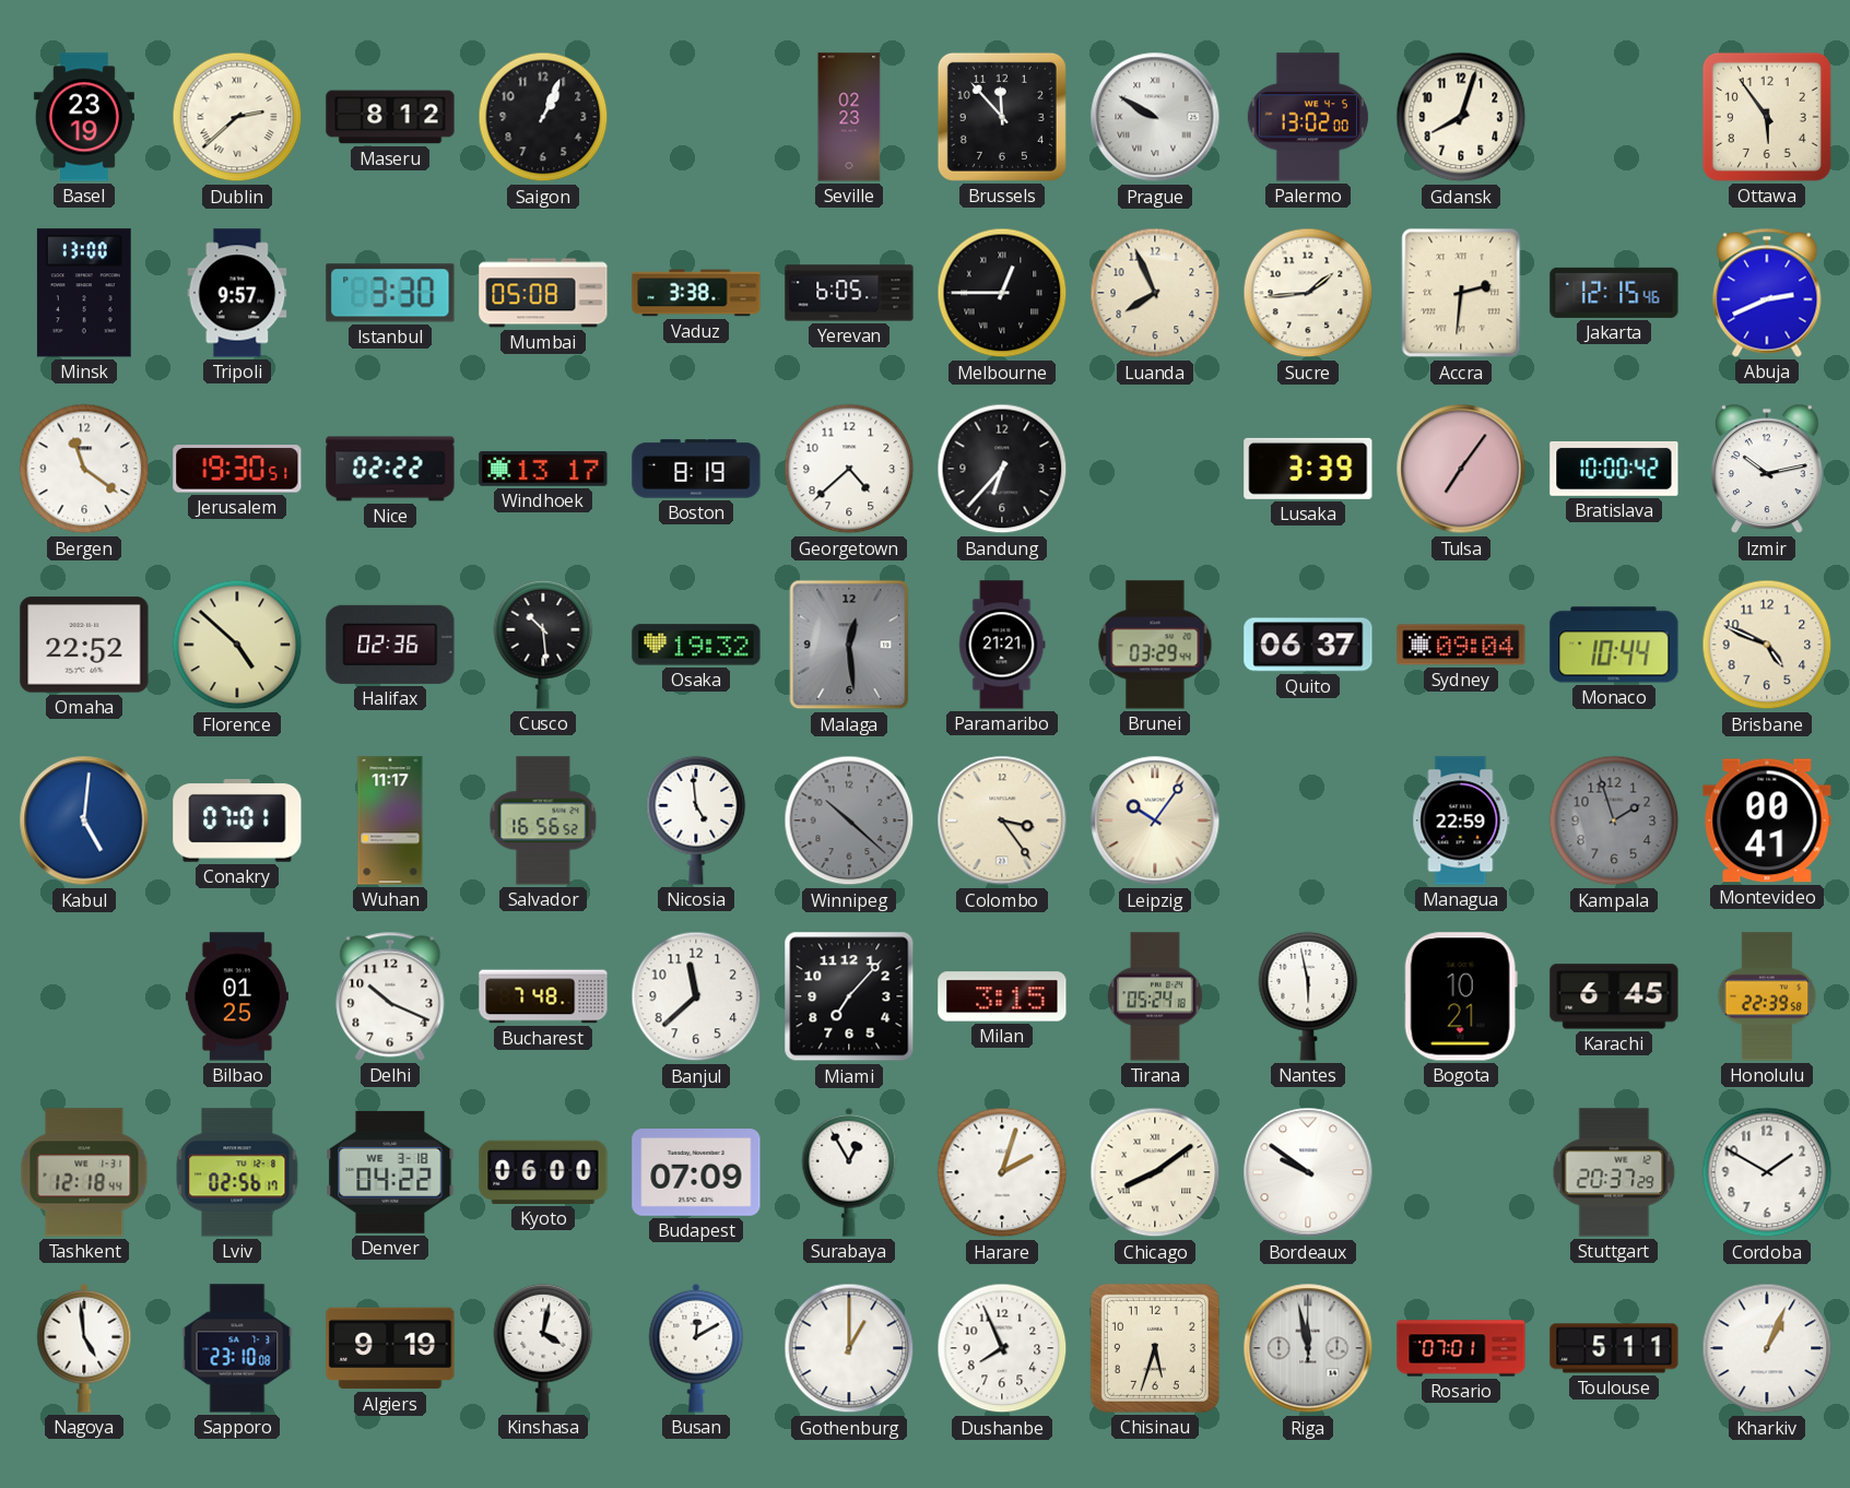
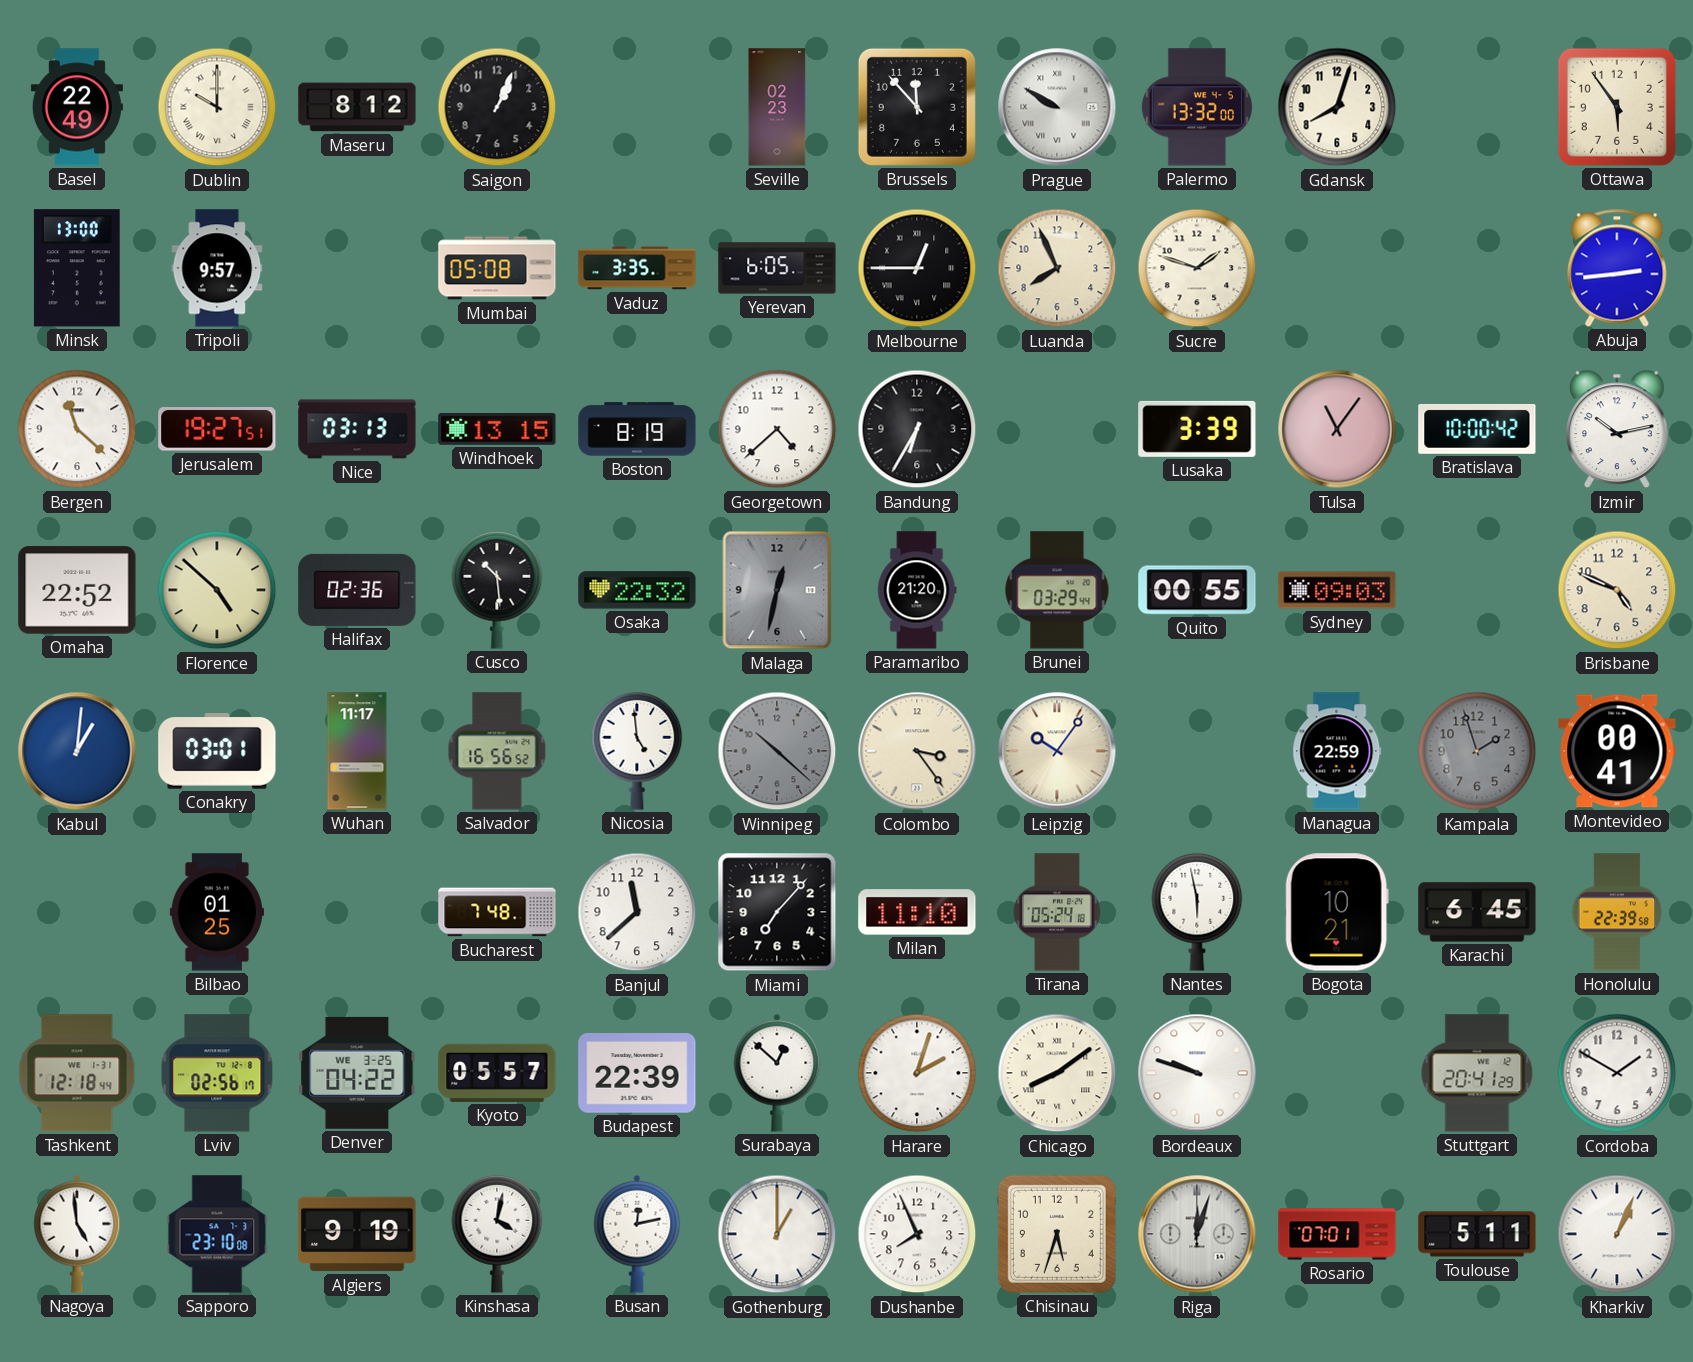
Basel: 23:19 -> 22:49
Dublin: 2:38 -> 10:00
Palermo: 13:02 -> 13:32
Istanbul: 3:30 -> none
Vaduz: 3:38 -> 3:35
Sucre: 1:44 -> 1:48
Accra: 2:31 -> none
Jakarta: 12:15 -> none
Abuja: 2:41 -> 2:44
Bergen: 11:21 -> 11:22
Jerusalem: 19:30 -> 19:27
Nice: 02:22 -> 03:13
Windhoek: 13:17 -> 13:15
Bandung: 6:37 -> 6:35
Tulsa: 7:06 -> 11:06
Osaka: 19:32 -> 22:32
Malaga: 12:29 -> 12:32
Paramaribo: 21:21 -> 21:20
Quito: 06:37 -> 00:55
Sydney: 09:04 -> 09:03
Monaco: 10:44 -> none
Kabul: 5:01 -> 1:01
Conakry: 07:01 -> 03:01
Delhi: 10:19 -> none
Milan: 3:15 -> 11:10
Denver date: WE 3-18 -> WE 3-25
Kyoto: 06:00 -> 05:57
Budapest: 07:09 -> 22:39
Surabaya: 12:55 -> 12:52
Bordeaux: 9:51 -> 9:48
Stuttgart: 20:37 -> 20:41
Busan: 12:10 -> 12:13
Riga: 11:58 -> 12:03
